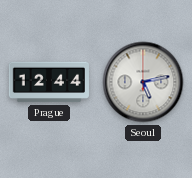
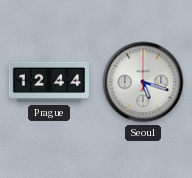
Seoul: 5:13 -> 5:18
